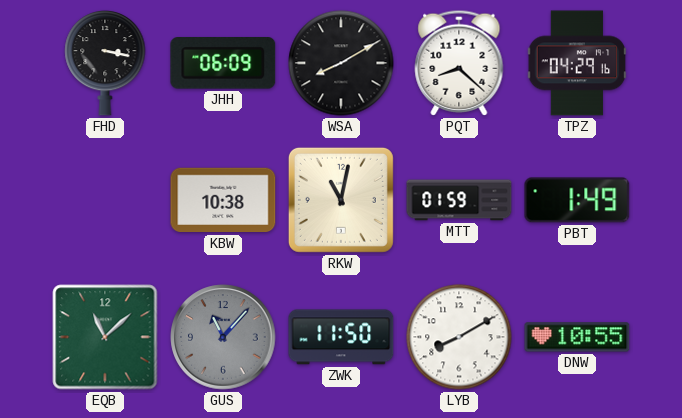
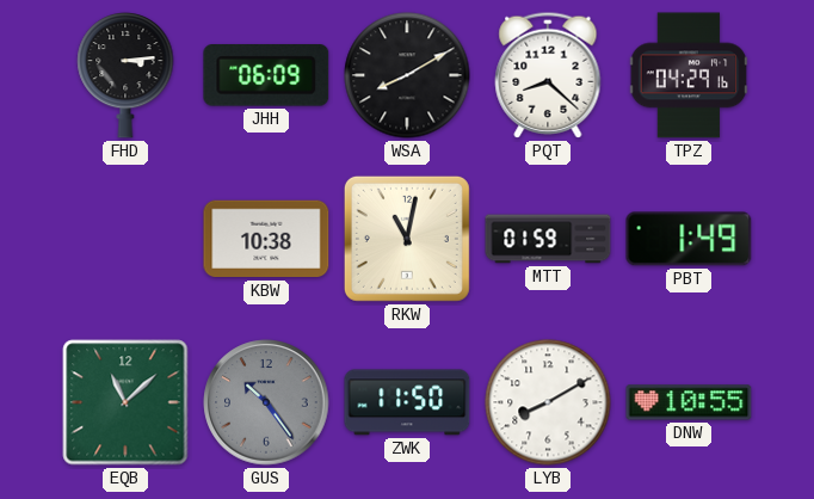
FHD: 3:17 -> 3:14
GUS: 11:07 -> 10:24
